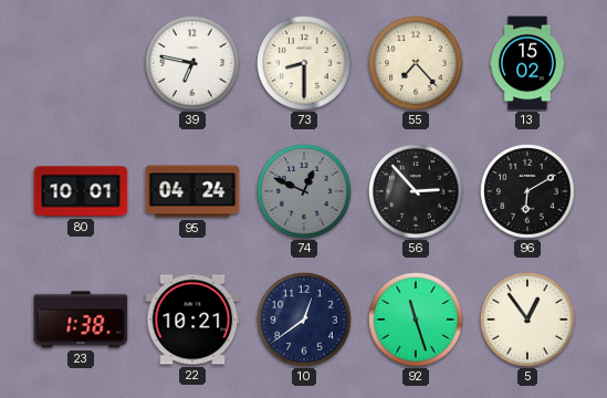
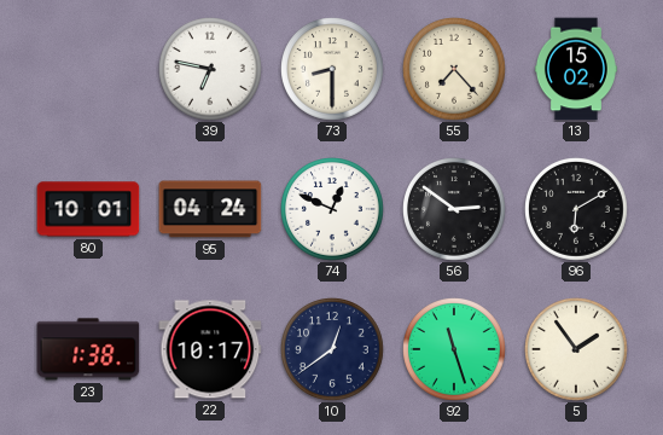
74 dial: grey -> white
56: 2:53 -> 2:51
22: 10:21 -> 10:17
5: 12:54 -> 1:54
